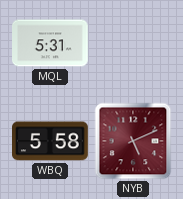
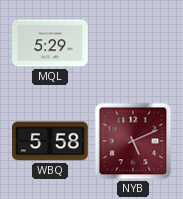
MQL: 5:31 -> 5:29
